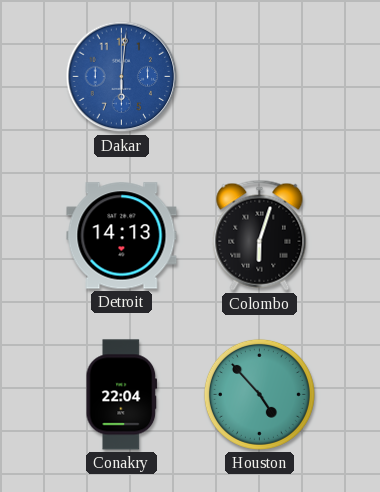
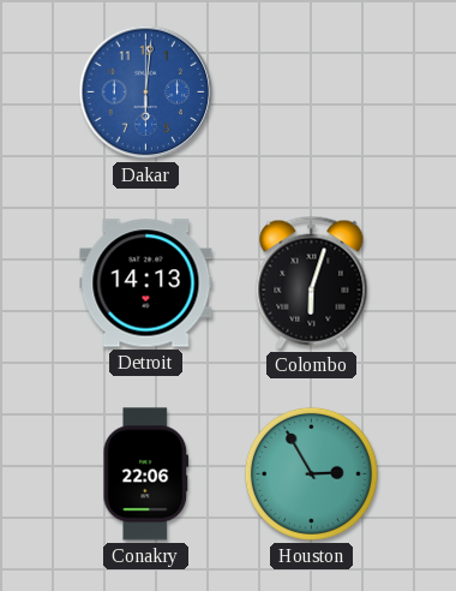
Conakry: 22:04 -> 22:06
Houston: 4:53 -> 2:55
